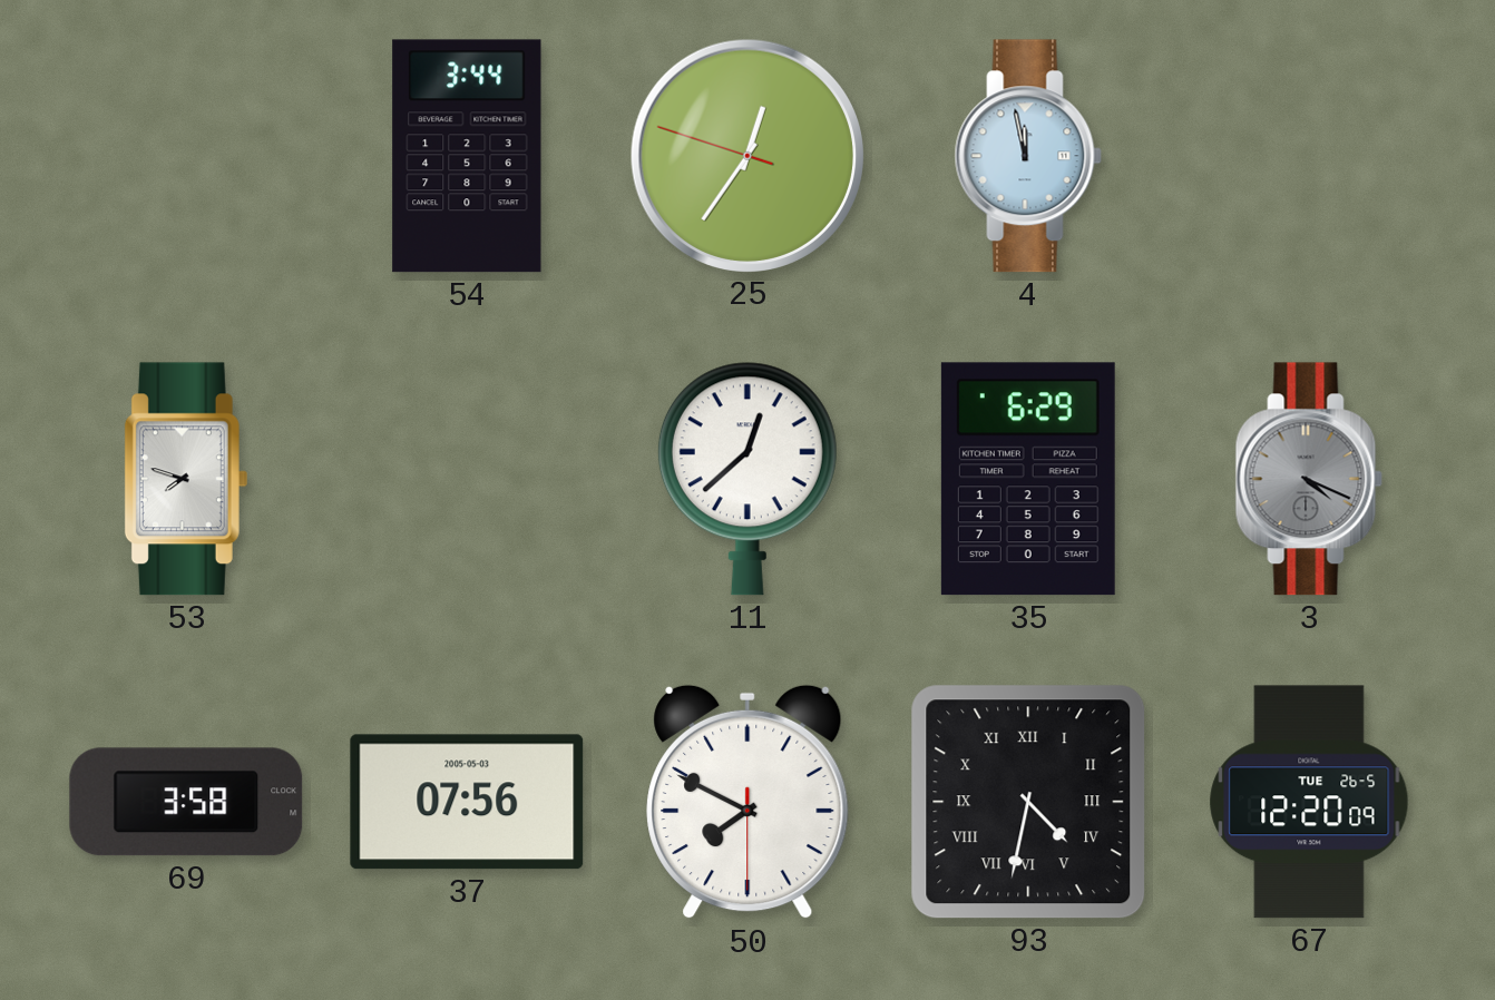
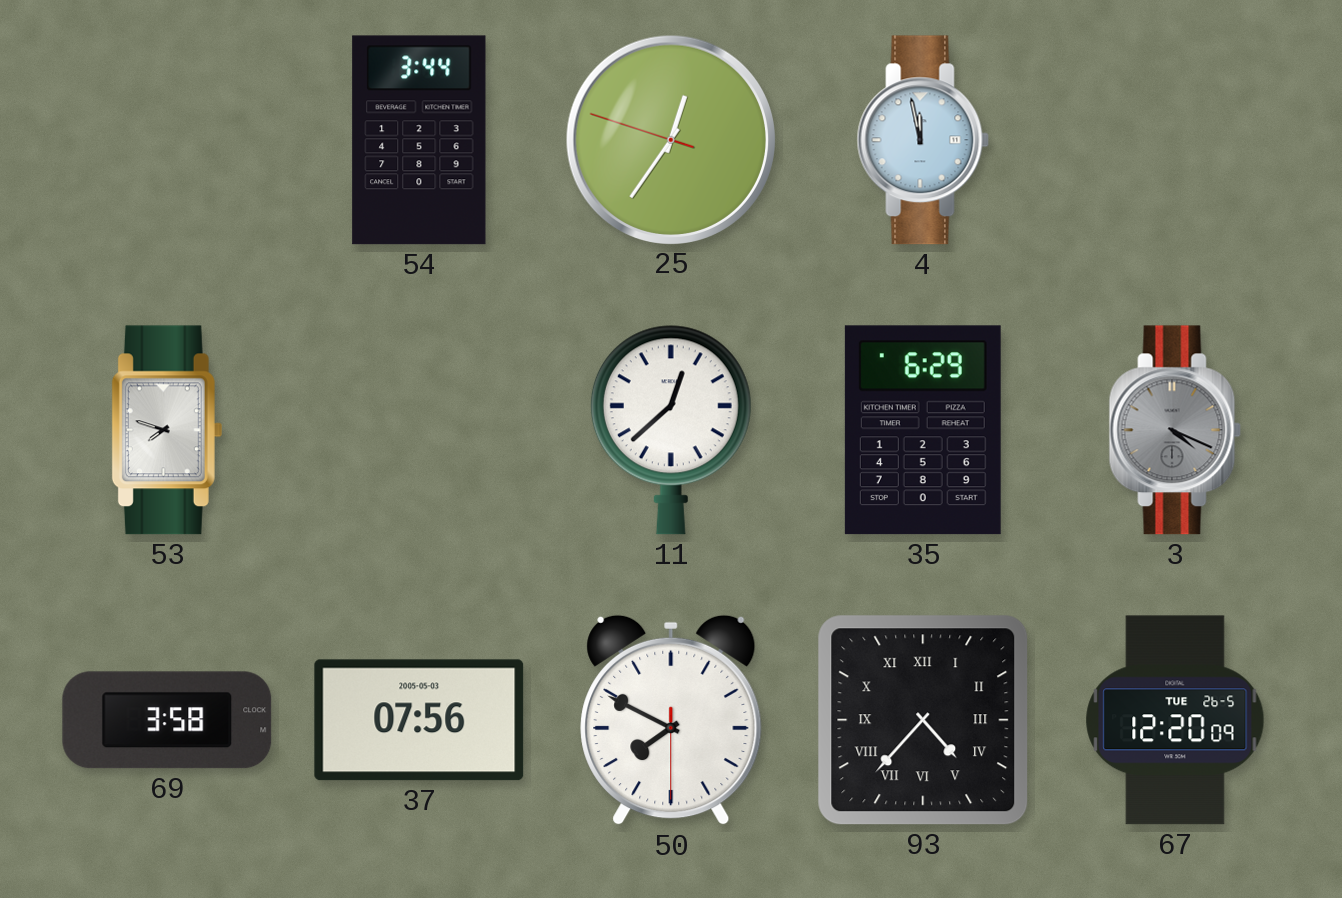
93: 4:32 -> 4:37
